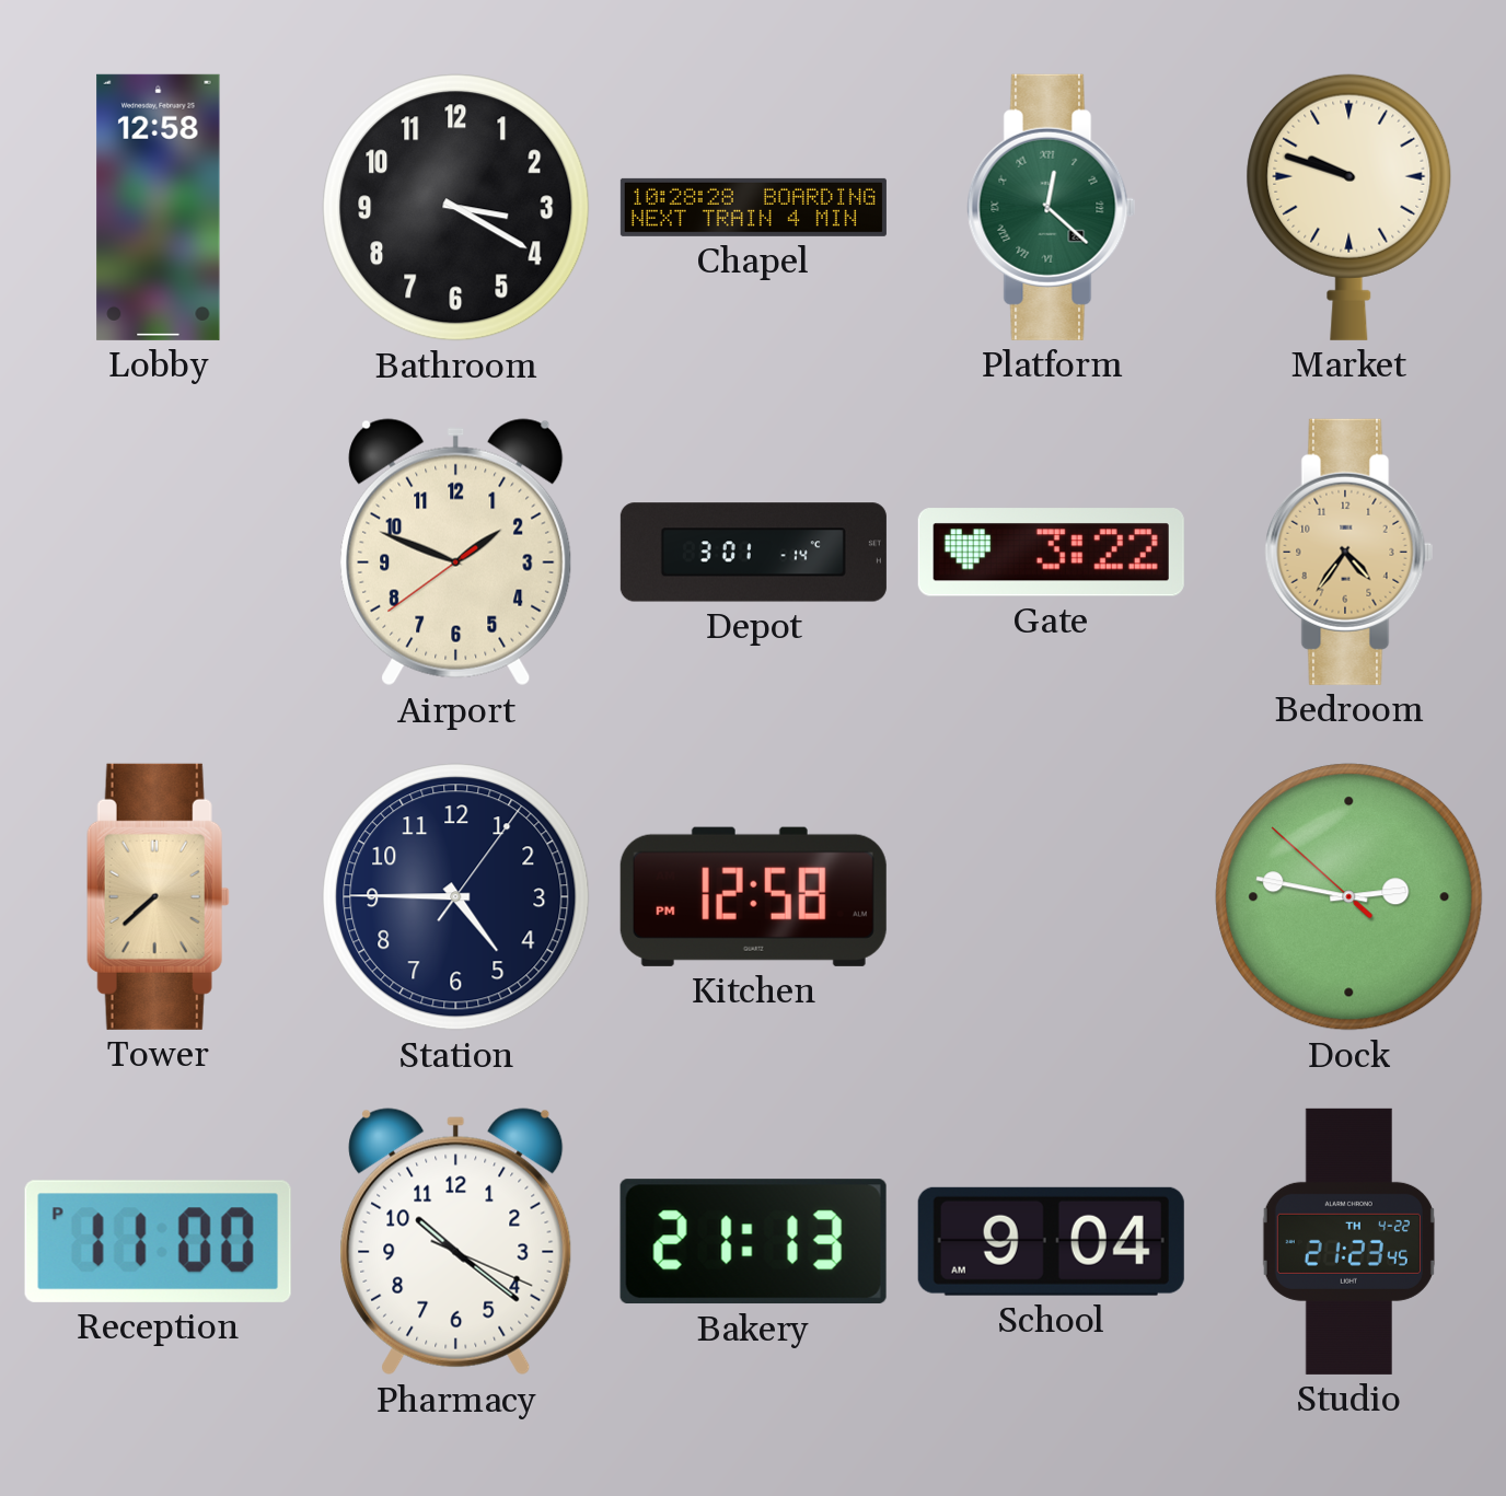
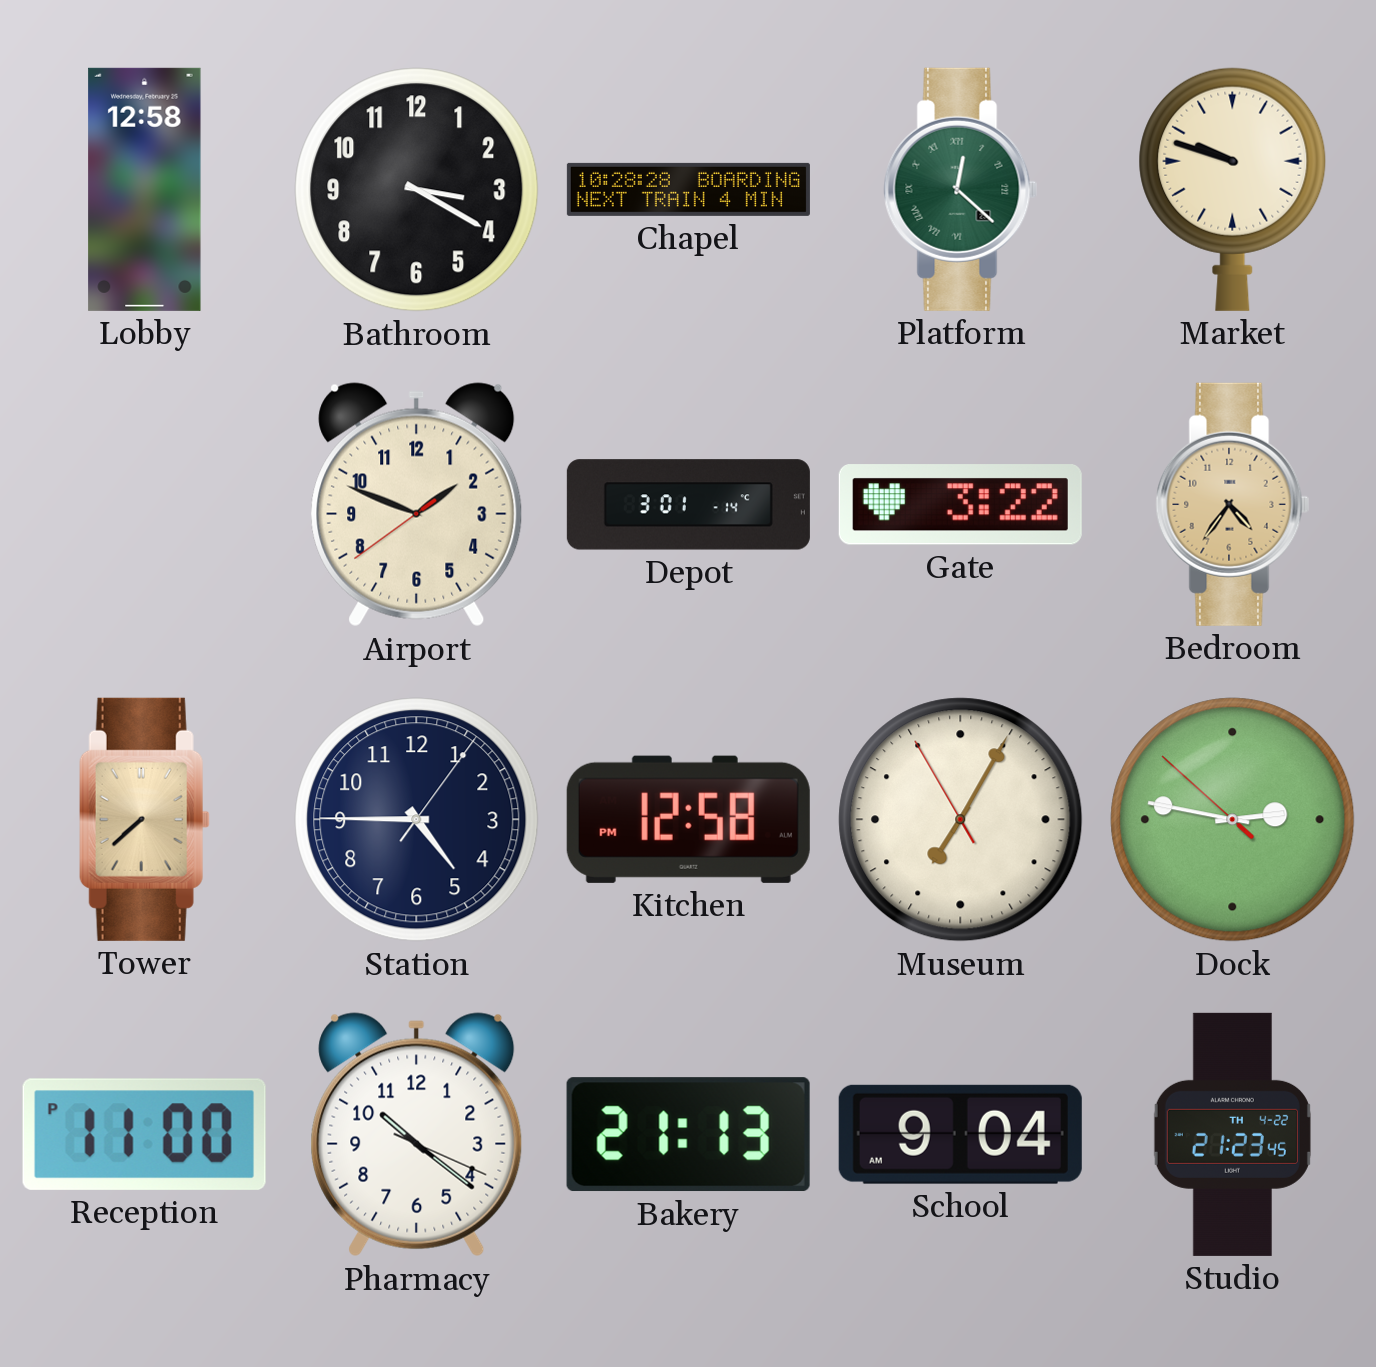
Museum: none -> 7:04
